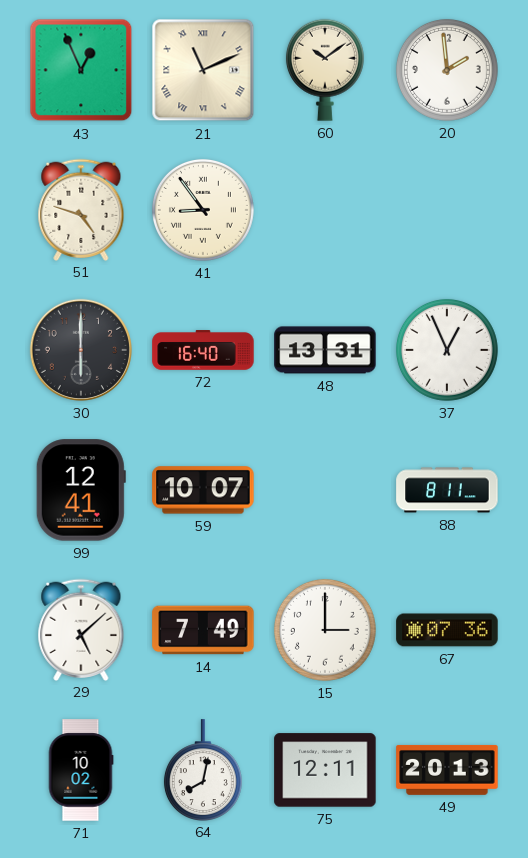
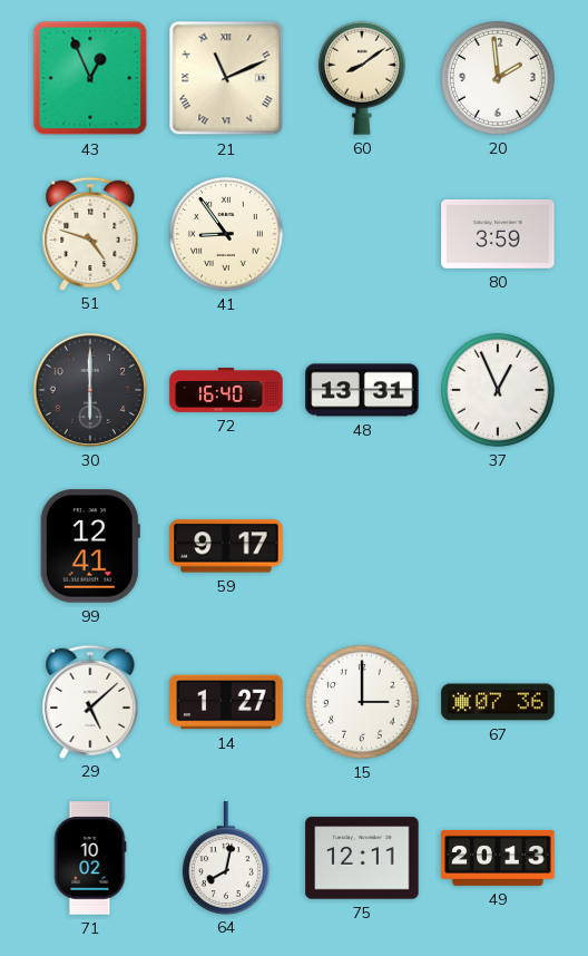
60: 10:09 -> 8:09
80: none -> 3:59
59: 10:07 -> 9:17
88: 8:11 -> none
14: 7:49 -> 1:27
